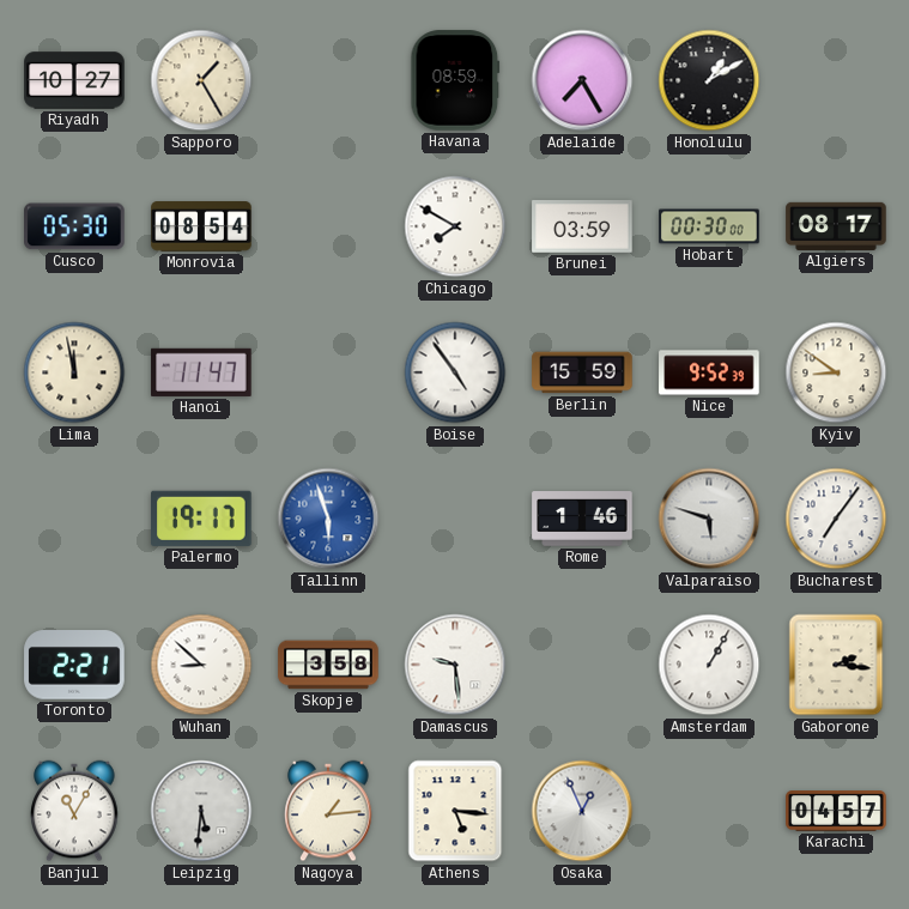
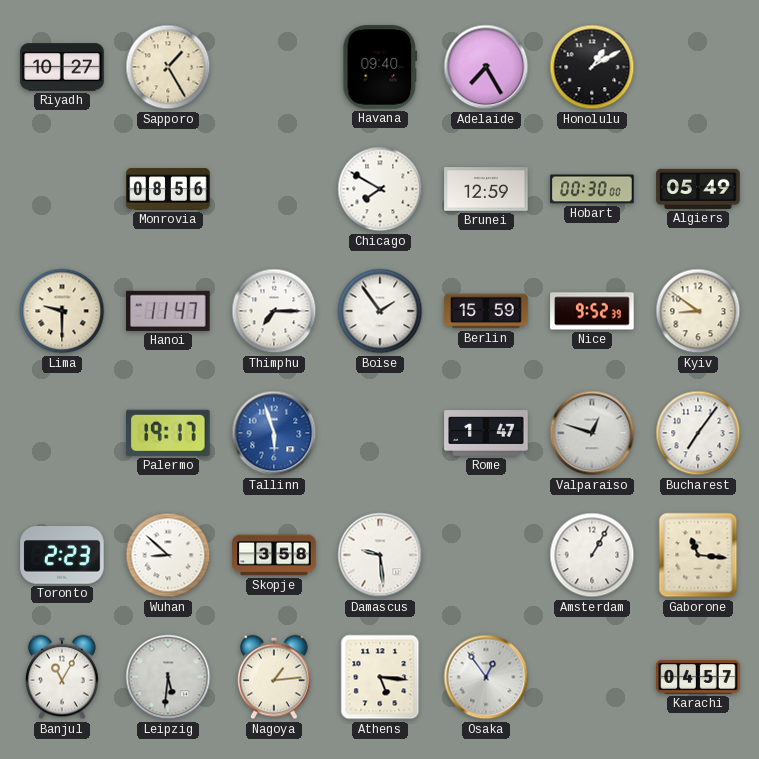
Havana: 08:59 -> 09:40
Cusco: 05:30 -> none
Monrovia: 08:54 -> 08:56
Brunei: 03:59 -> 12:59
Algiers: 08:17 -> 05:49
Lima: 11:58 -> 9:30
Thimphu: none -> 7:15
Boise: 4:54 -> 1:54
Rome: 1:46 -> 1:47
Valparaiso: 5:48 -> 12:48
Toronto: 2:21 -> 2:23
Gaborone: 2:16 -> 11:16
Osaka: 12:56 -> 12:54
